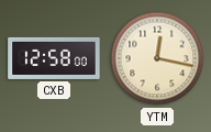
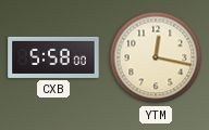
CXB: 12:58 -> 5:58
